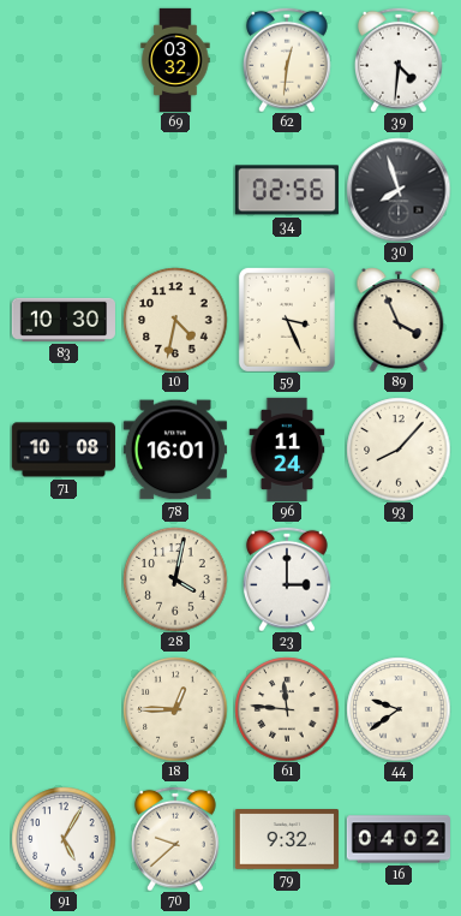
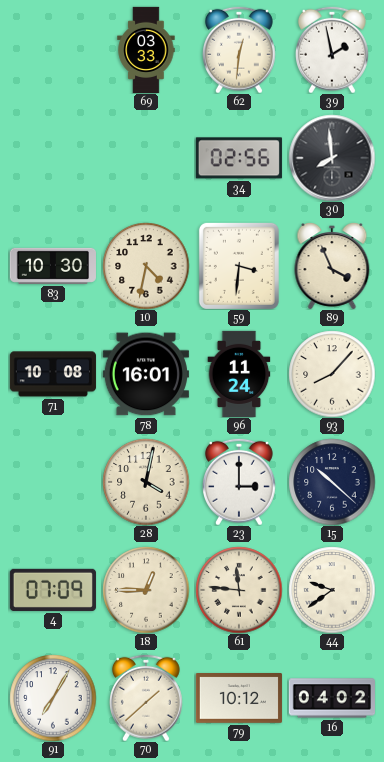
69: 03:32 -> 03:33
39: 4:31 -> 1:58
30: 7:57 -> 7:59
59: 3:26 -> 3:31
15: none -> 10:22
4: none -> 07:09
91: 5:05 -> 7:05
70: 9:38 -> 1:38
79: 9:32 -> 10:12
